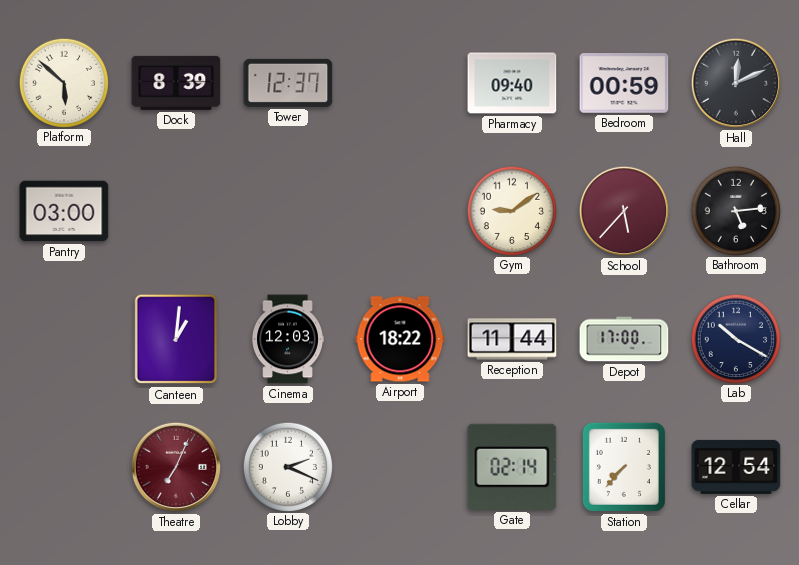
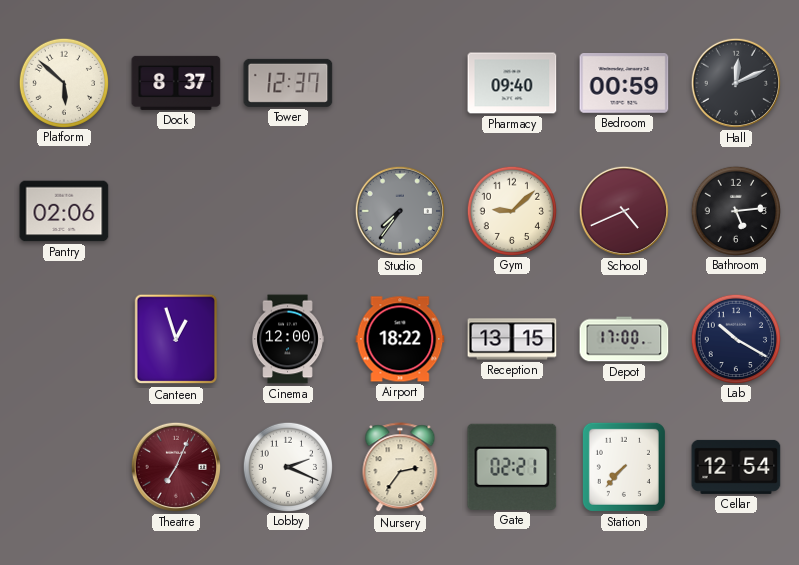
Dock: 8:39 -> 8:37
Pantry: 03:00 -> 02:06
Studio: none -> 7:36
Gym: 9:09 -> 9:08
School: 5:37 -> 4:41
Canteen: 1:01 -> 12:57
Cinema: 12:03 -> 12:00
Reception: 11:44 -> 13:15
Nursery: none -> 2:36
Gate: 02:14 -> 02:21
